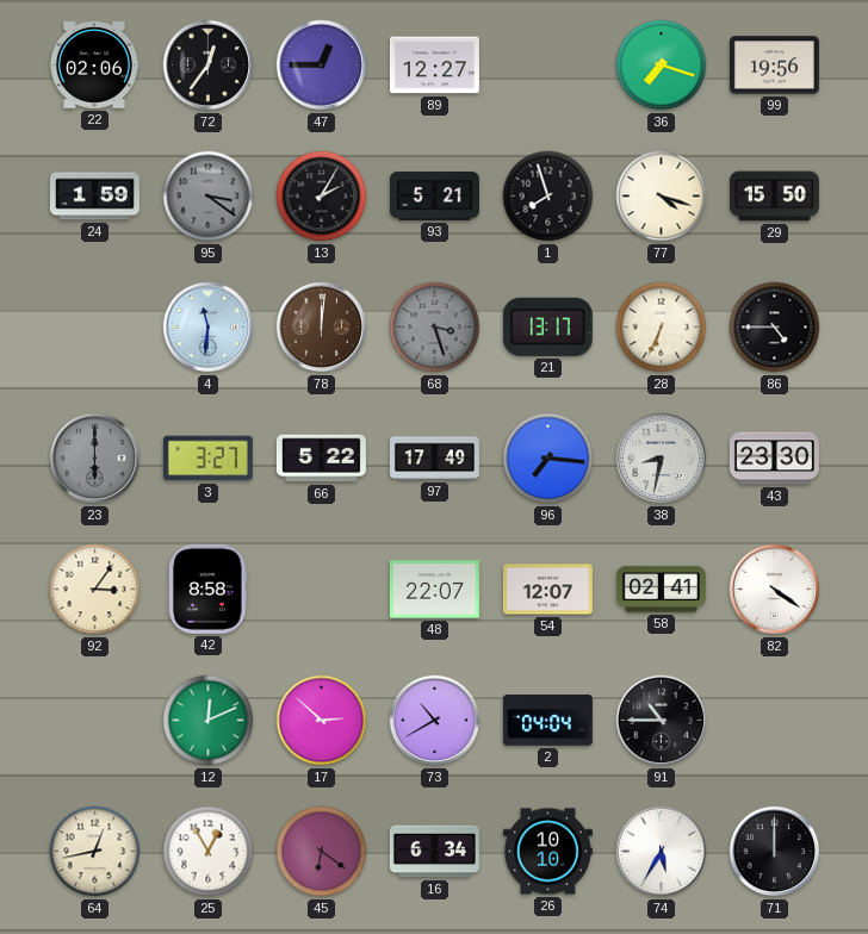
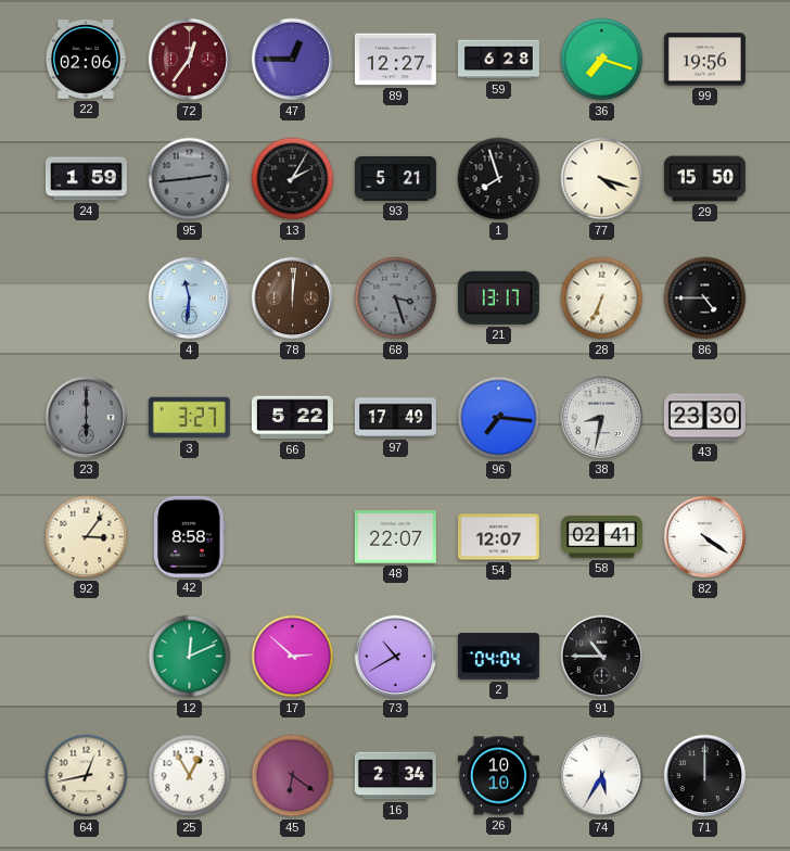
72 dial: black -> burgundy
59: none -> 6:28
95: 3:21 -> 2:44
16: 6:34 -> 2:34
